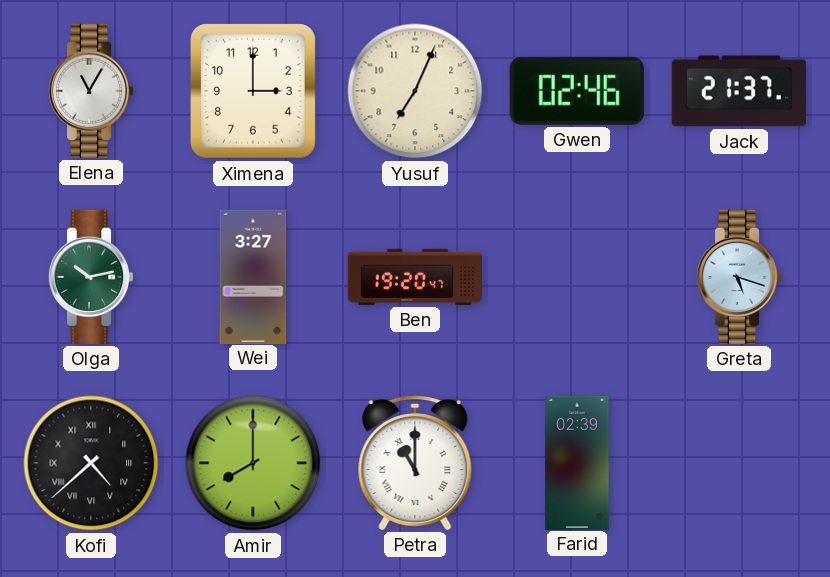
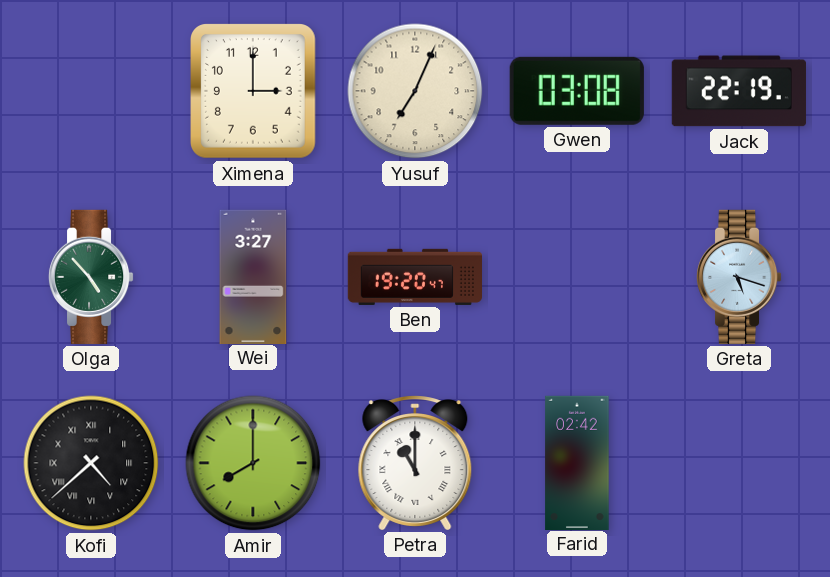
Elena: 11:05 -> none
Gwen: 02:46 -> 03:08
Jack: 21:37 -> 22:19
Olga: 10:13 -> 4:53
Farid: 02:39 -> 02:42
